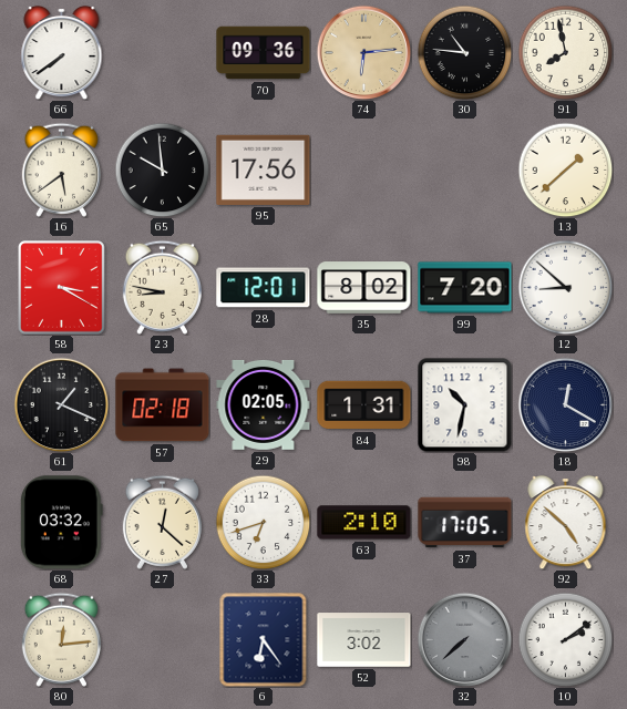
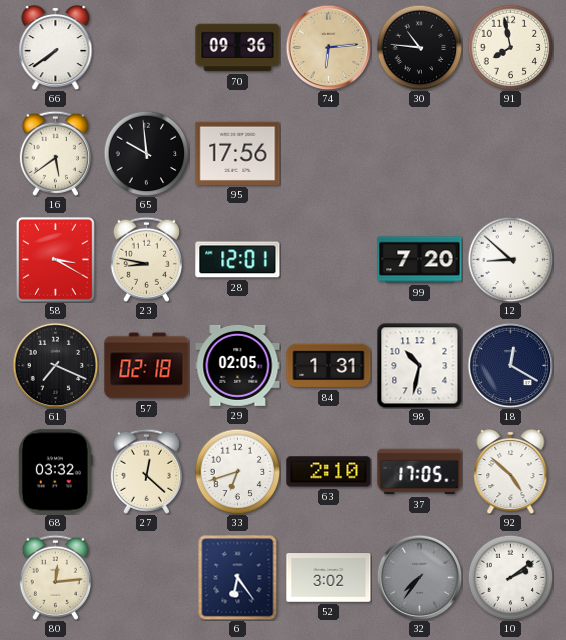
13: 1:38 -> none
35: 8:02 -> none
61: 1:19 -> 7:19
32: 7:38 -> 7:36
